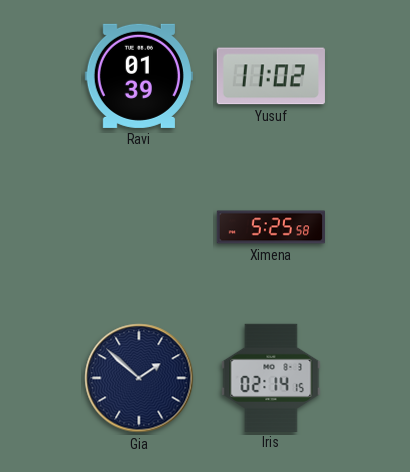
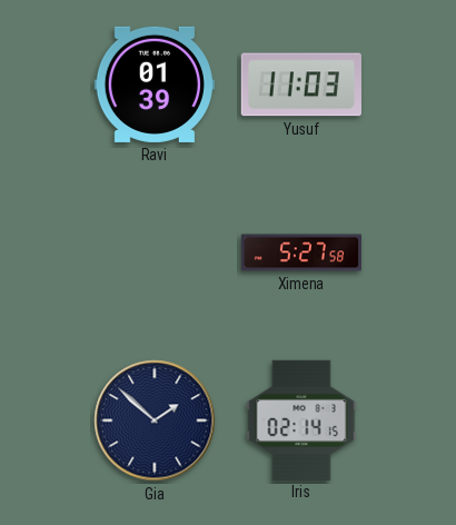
Yusuf: 11:02 -> 11:03
Ximena: 5:25 -> 5:27
